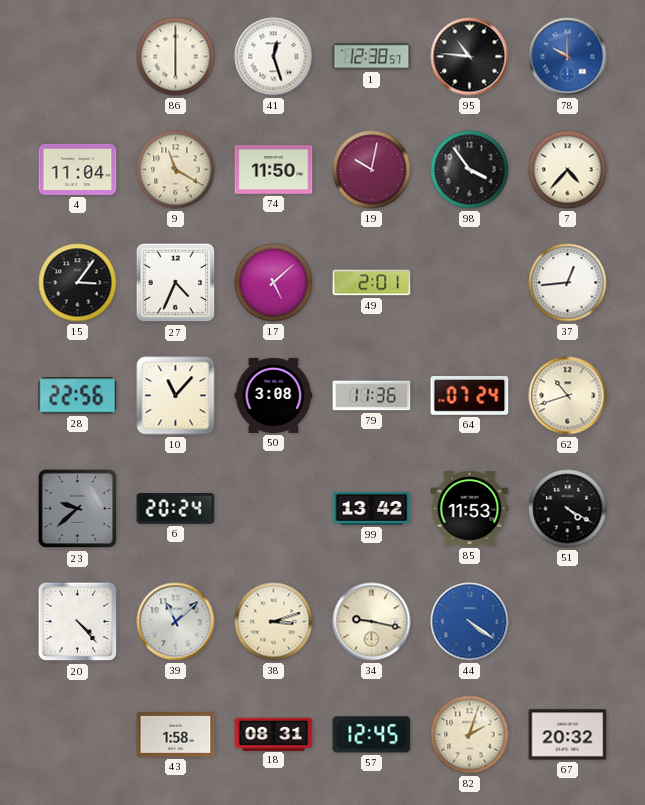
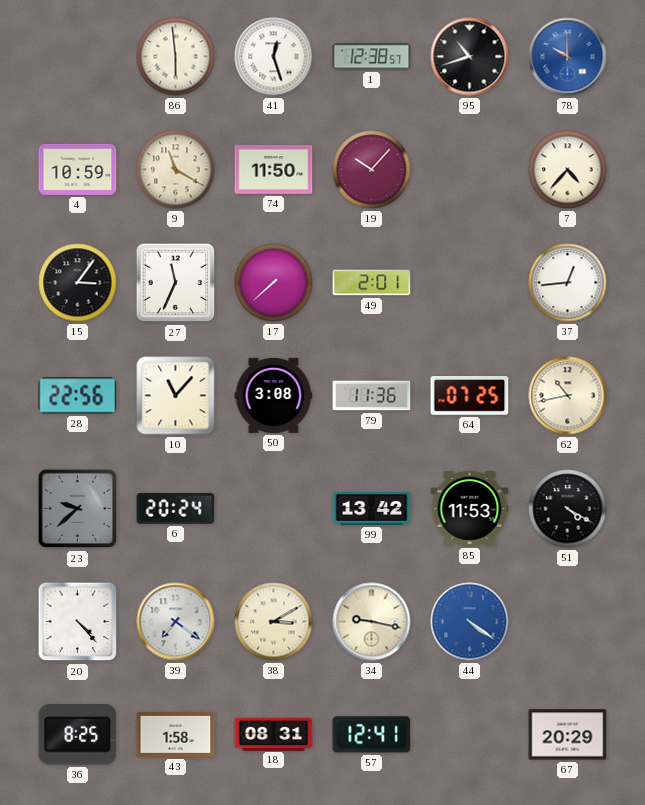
86: 6:00 -> 5:59
95: 10:46 -> 10:42
4: 11:04 -> 10:59
19: 10:02 -> 10:07
98: 3:54 -> none
27: 4:34 -> 11:34
17: 5:08 -> 7:38
64: 07:24 -> 07:25
62: 10:42 -> 10:43
39: 11:08 -> 7:21
38: 3:12 -> 3:10
36: none -> 8:25
57: 12:45 -> 12:41
82: 2:03 -> none
67: 20:32 -> 20:29
